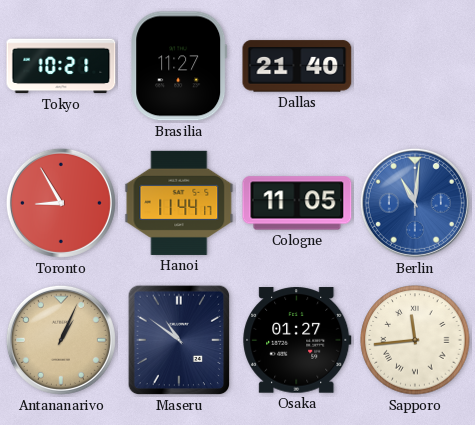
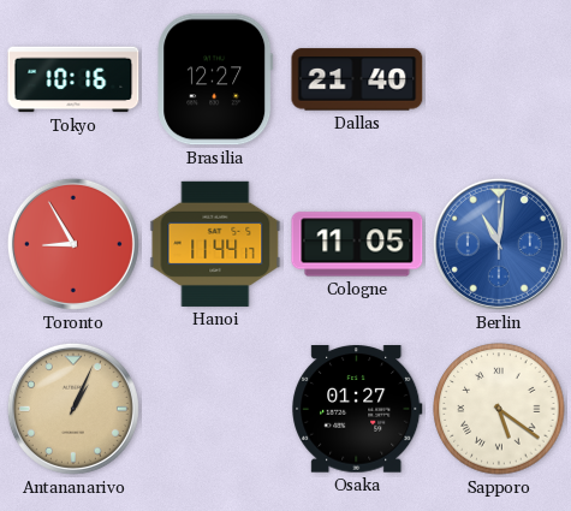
Tokyo: 10:21 -> 10:16
Brasilia: 11:27 -> 12:27
Maseru: 10:51 -> none
Sapporo: 11:44 -> 5:21
